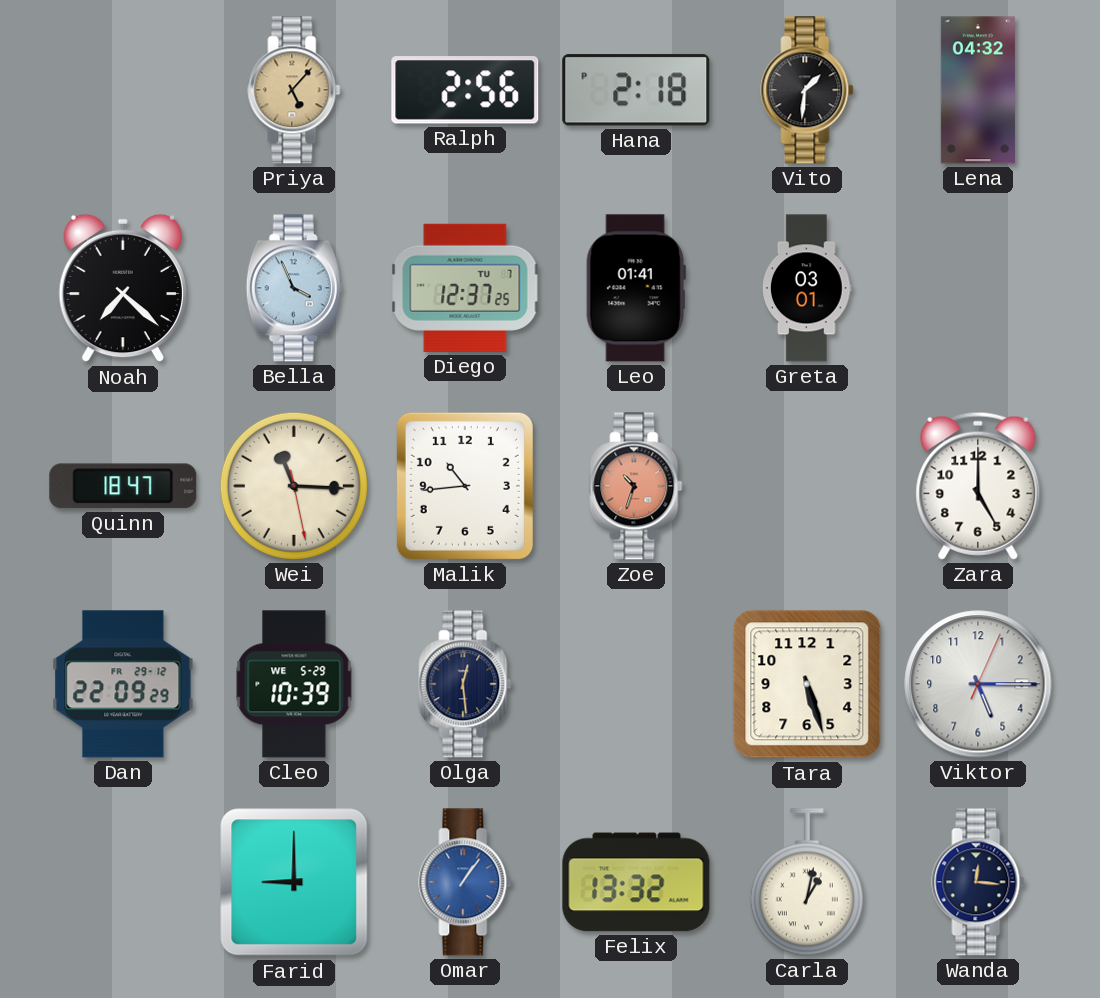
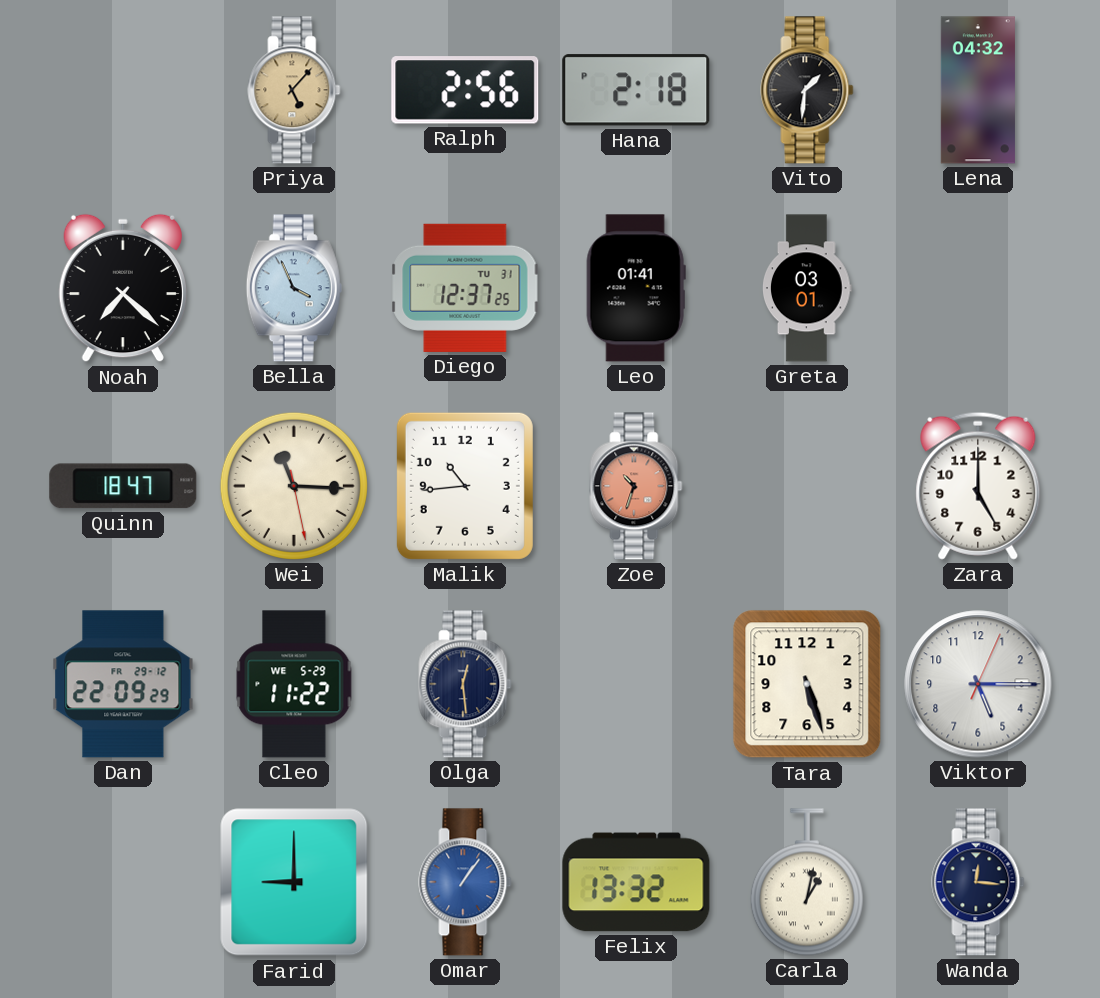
Diego date: TU 7 -> TU 31
Cleo: 10:39 -> 11:22
